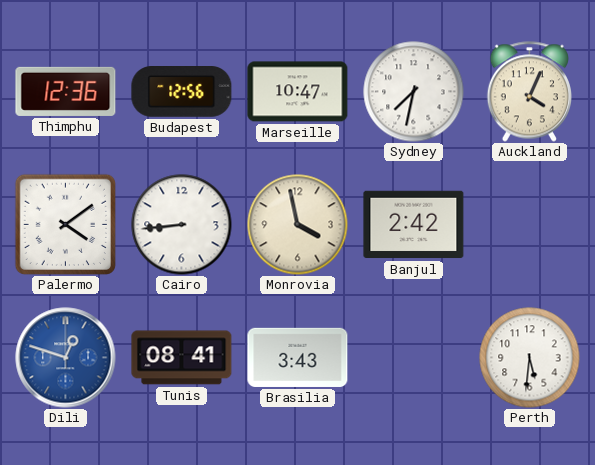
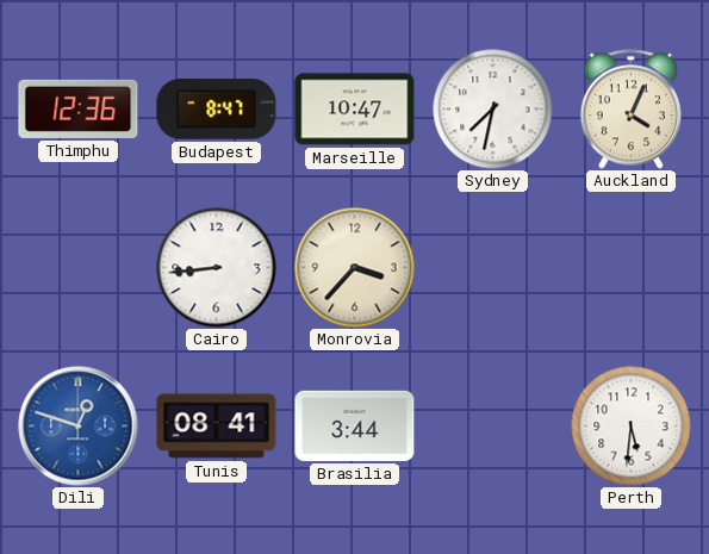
Budapest: 12:56 -> 8:47
Palermo: 4:09 -> none
Monrovia: 3:58 -> 3:37
Banjul: 2:42 -> none
Brasilia: 3:43 -> 3:44
